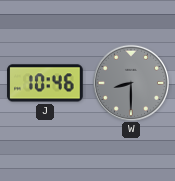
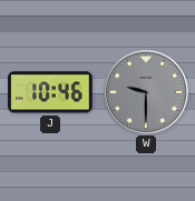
W: 8:30 -> 9:30
